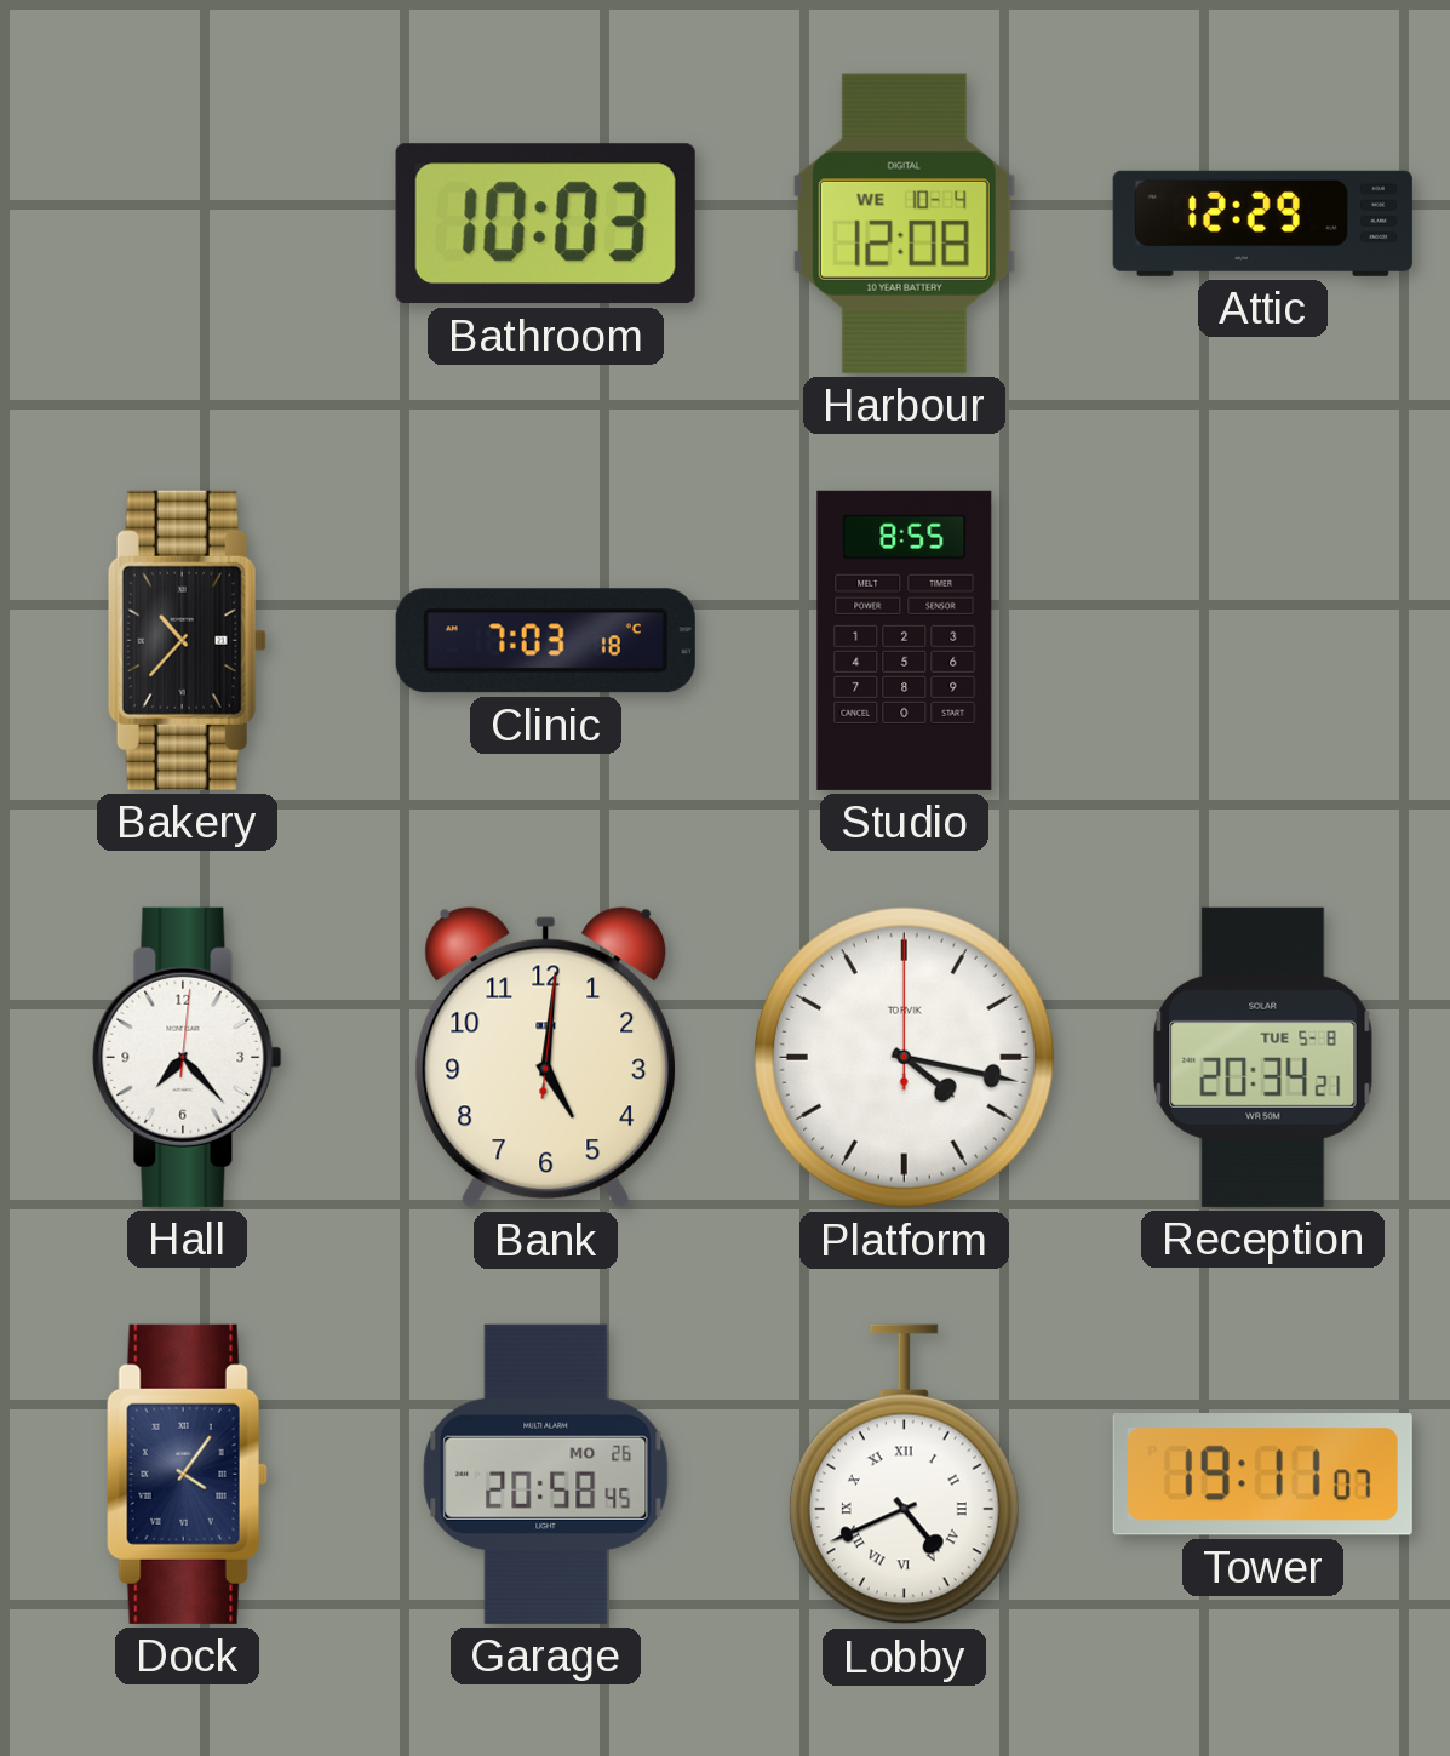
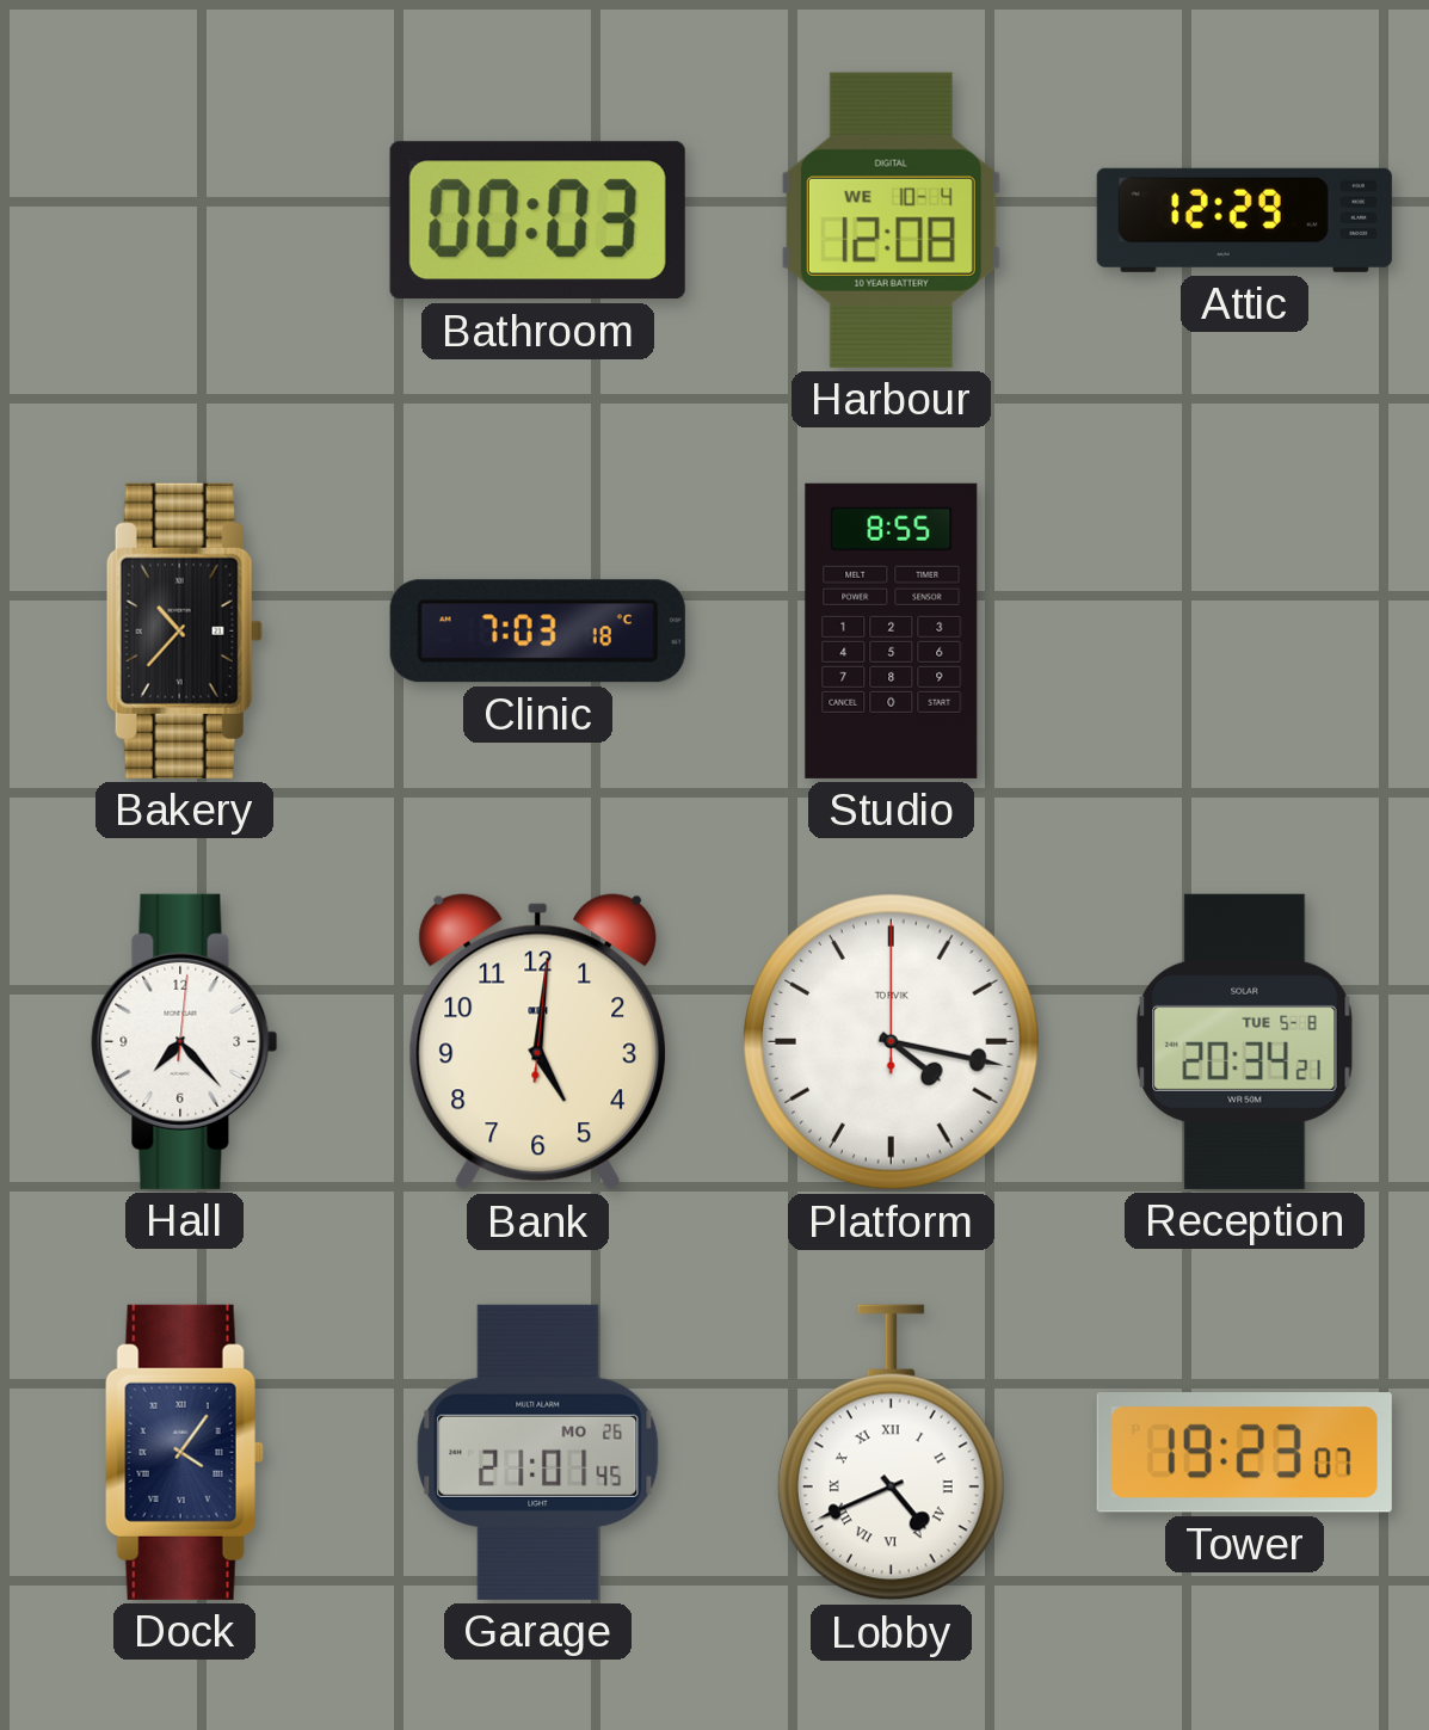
Bathroom: 10:03 -> 00:03
Garage: 20:58 -> 21:01
Tower: 19:11 -> 19:23
